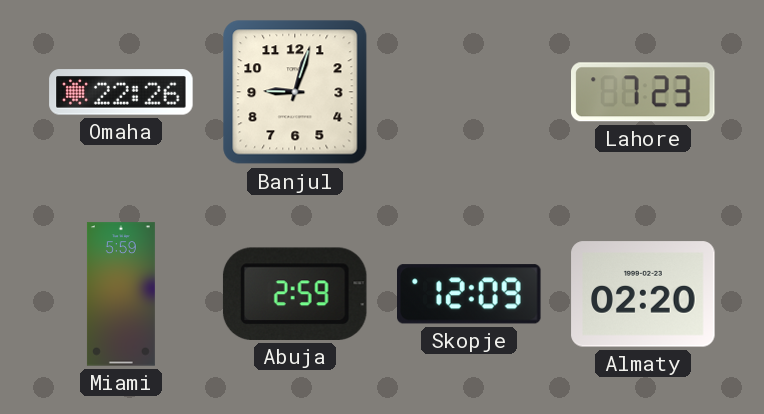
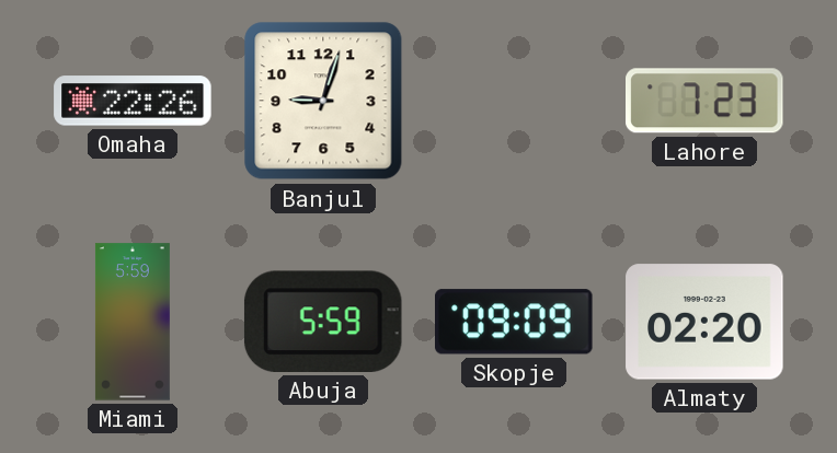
Abuja: 2:59 -> 5:59
Skopje: 12:09 -> 09:09
